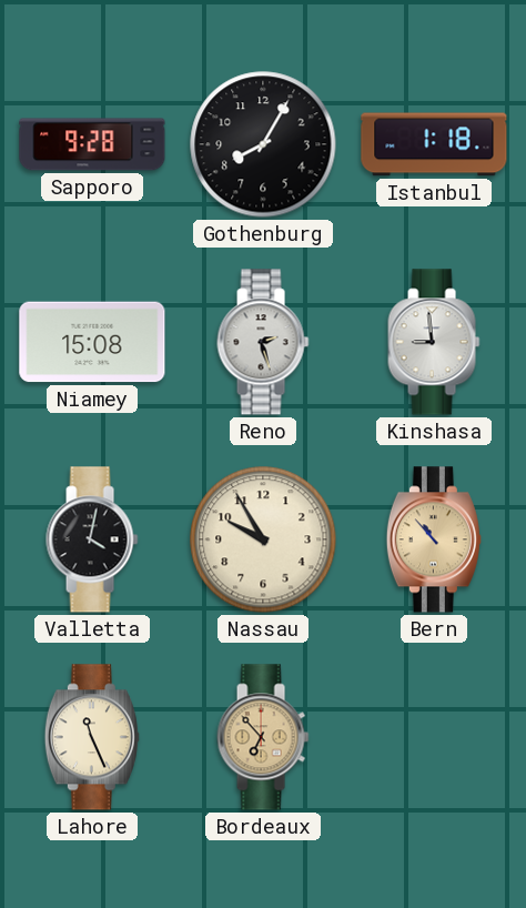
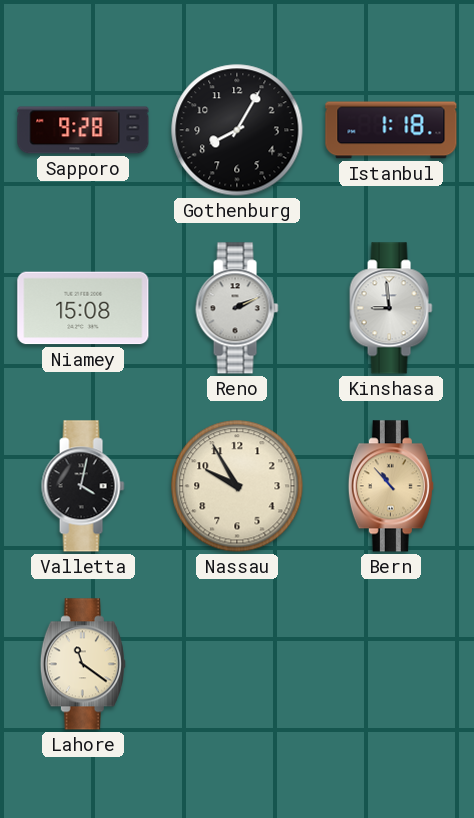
Reno: 2:27 -> 2:11
Lahore: 11:26 -> 11:21
Bordeaux: 6:53 -> none
